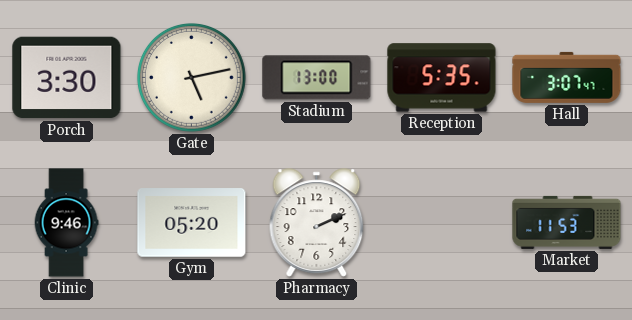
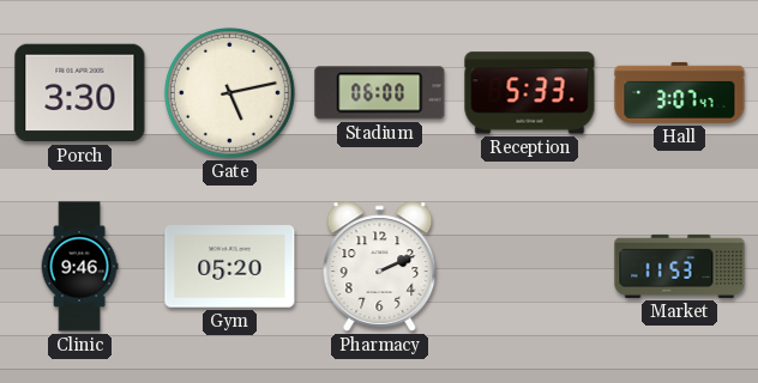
Stadium: 13:00 -> 06:00
Reception: 5:35 -> 5:33
